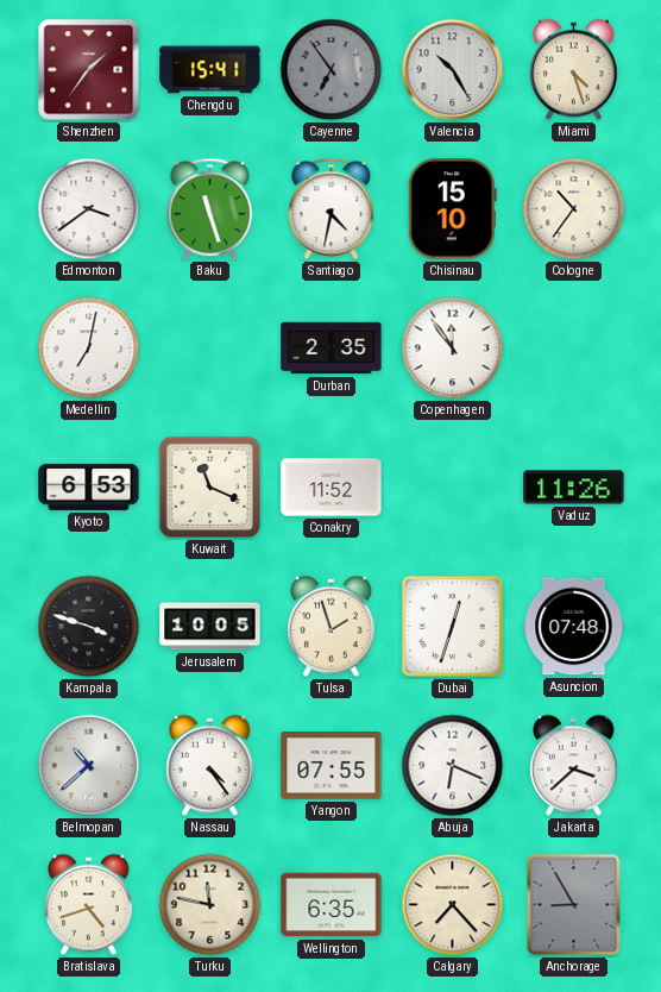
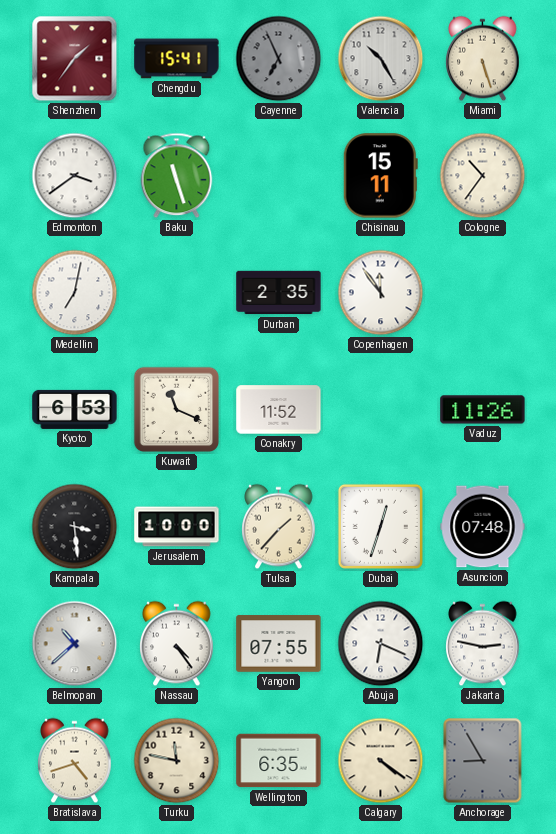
Cayenne: 6:54 -> 6:56
Miami: 4:27 -> 5:27
Santiago: 4:32 -> none
Chisinau: 15:10 -> 15:11
Kampala: 3:48 -> 3:29
Jerusalem: 10:05 -> 10:00
Tulsa: 1:57 -> 1:37
Jakarta: 3:38 -> 2:47
Calgary: 7:23 -> 4:21
